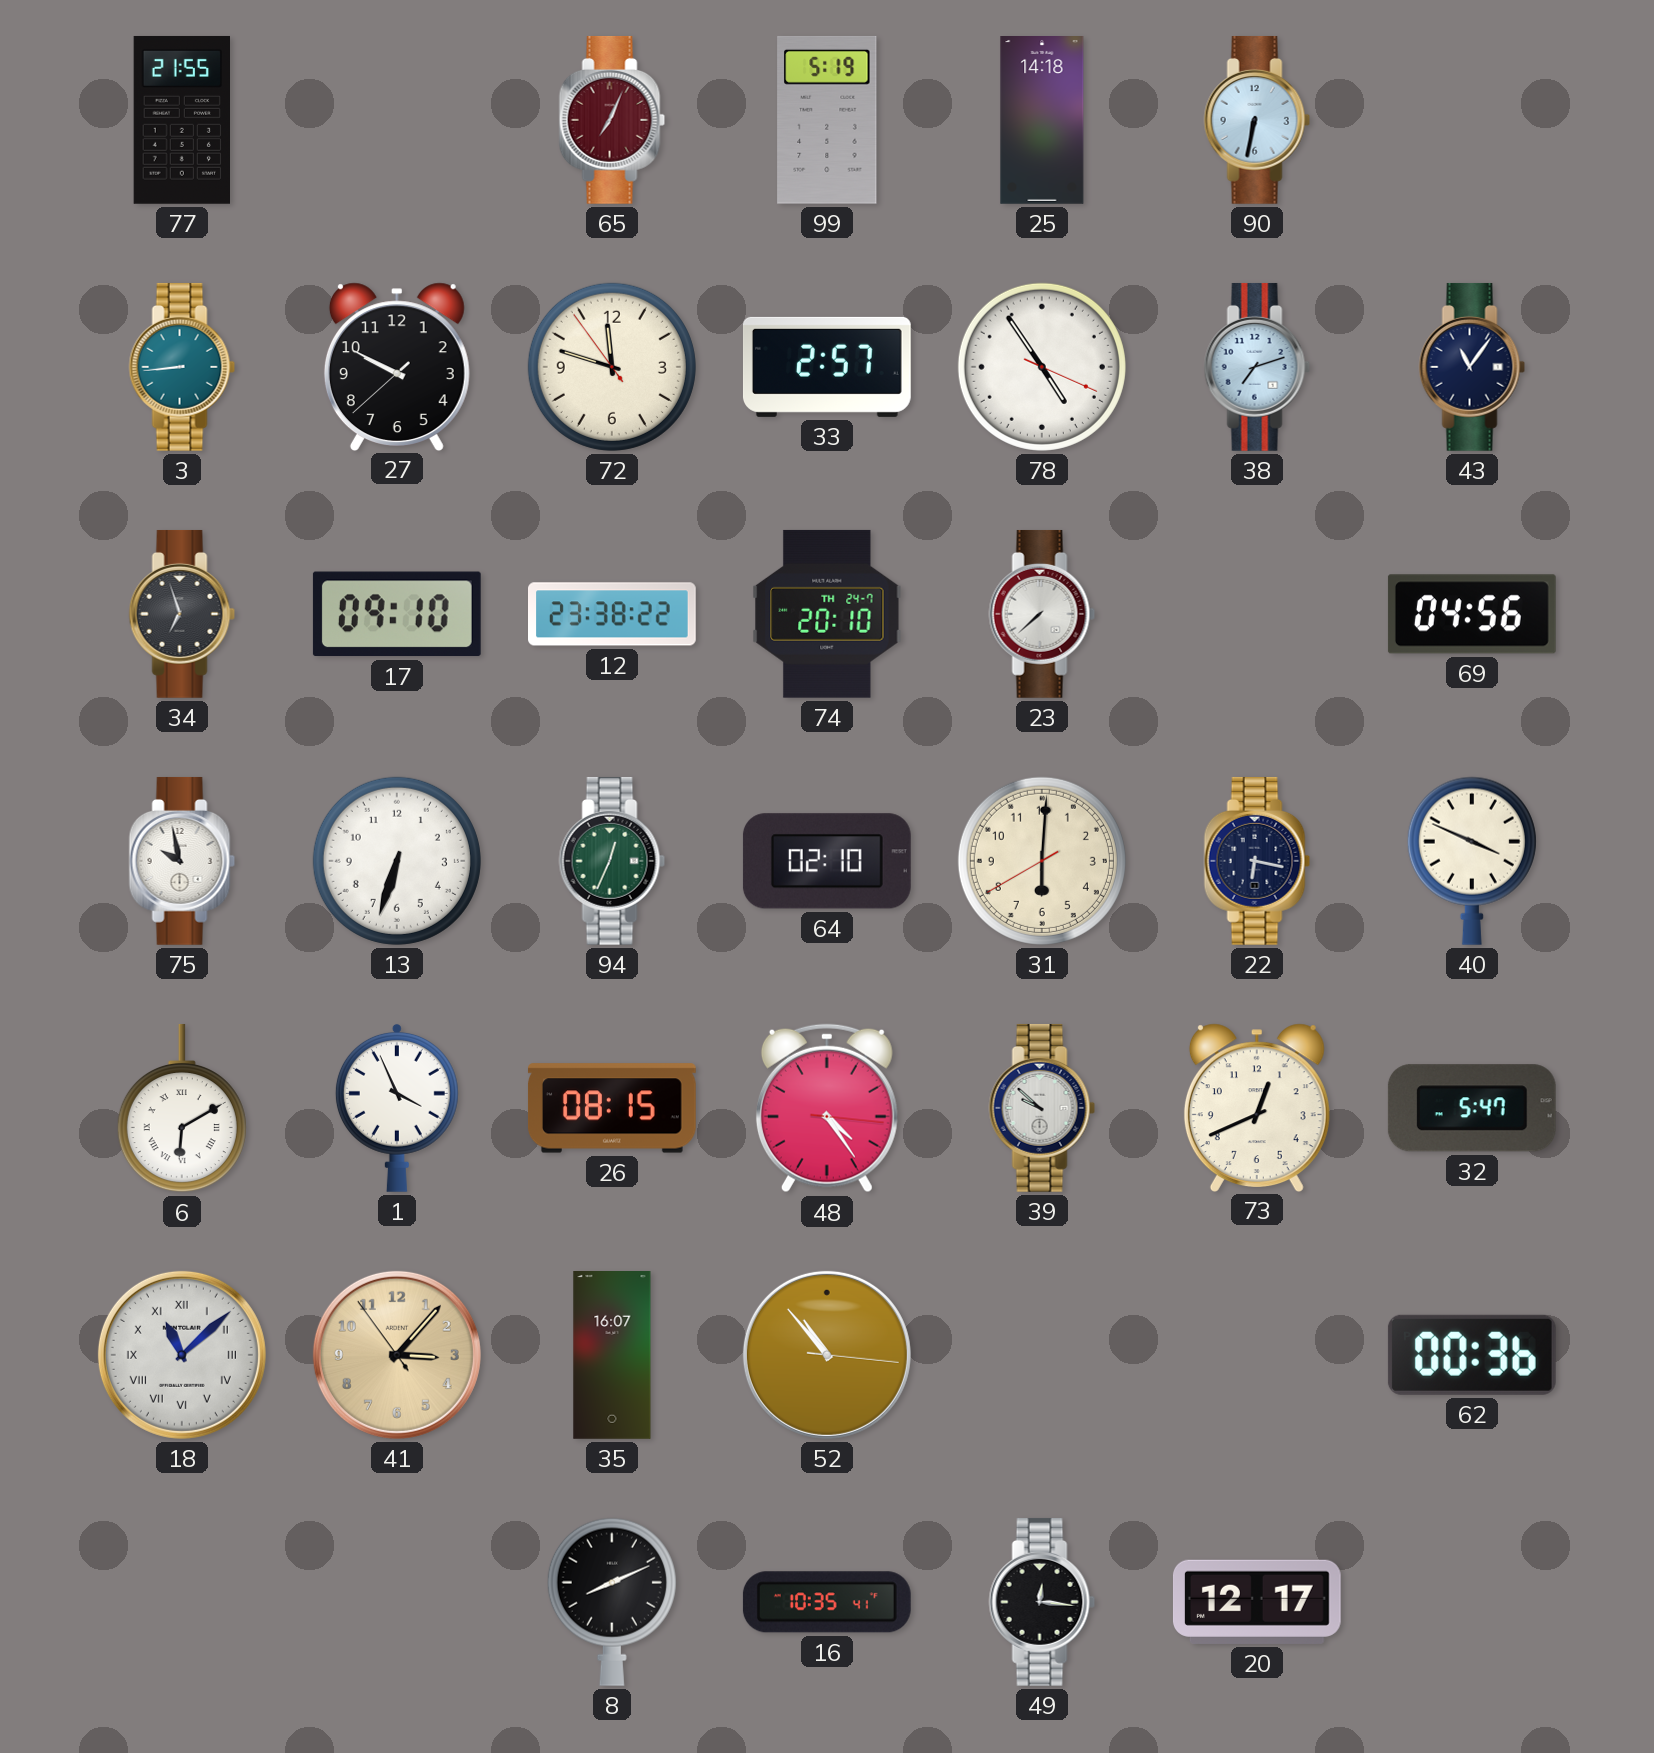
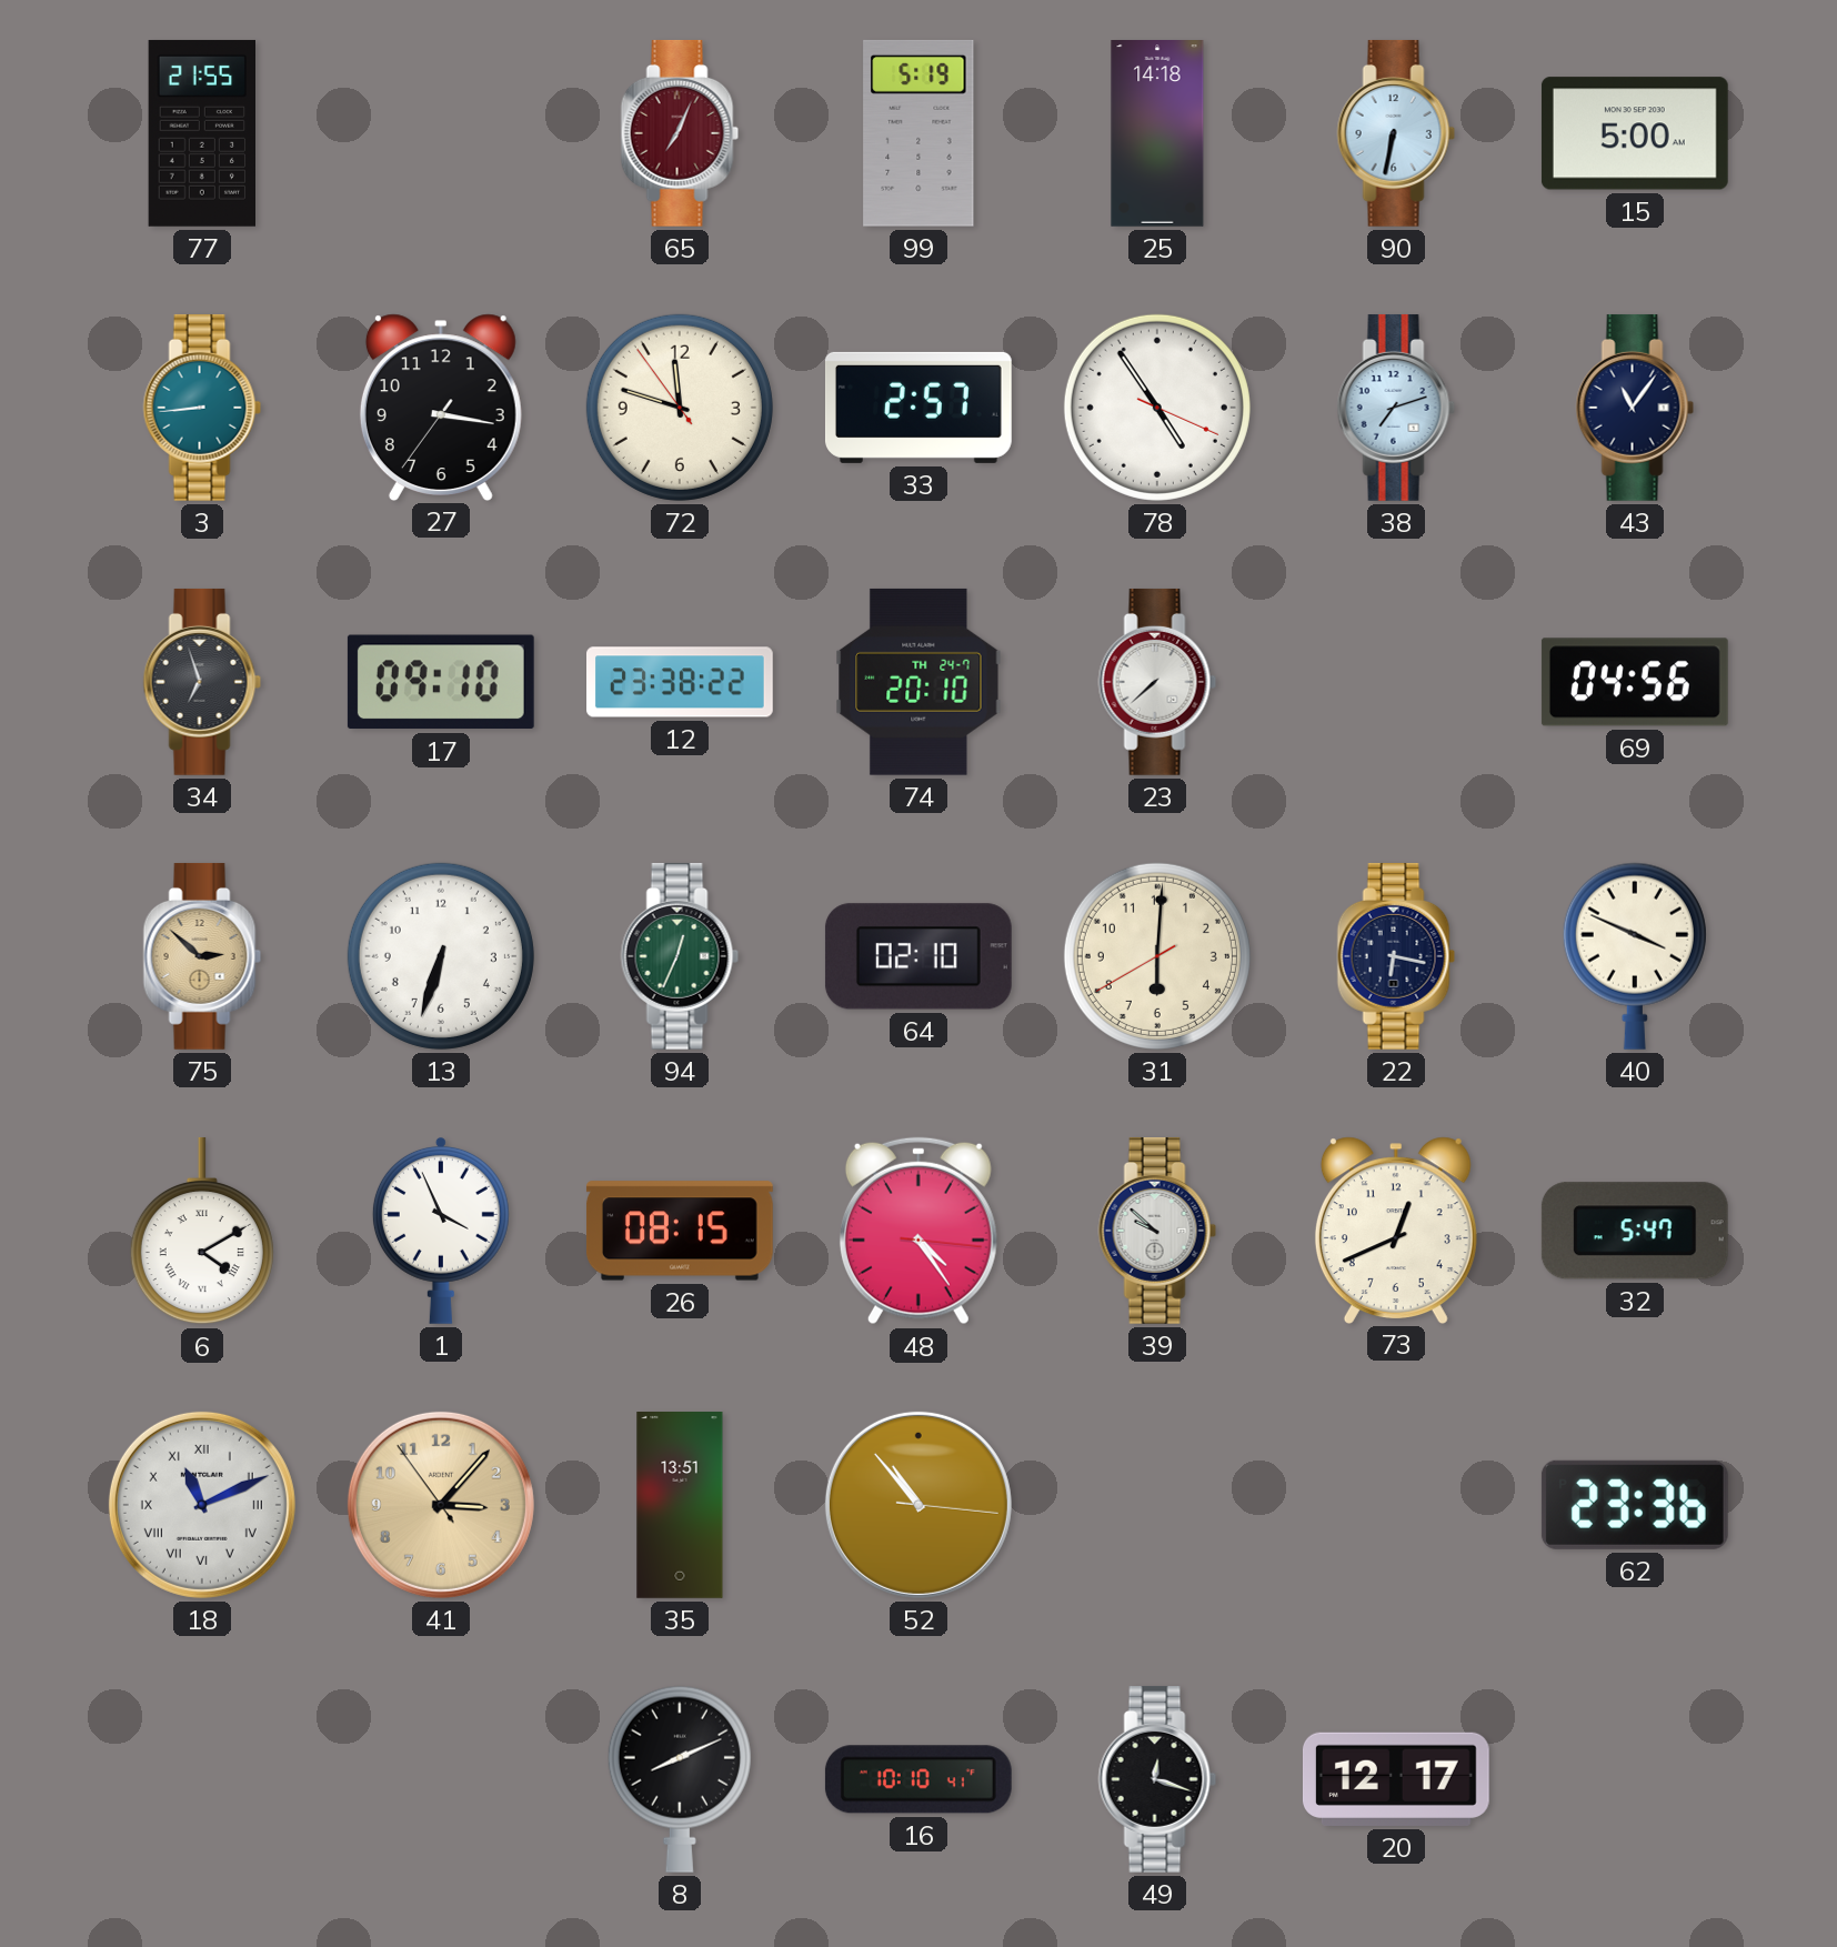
15: none -> 5:00
27: 9:49 -> 3:16
75: 9:58 -> 2:52
75 dial: white -> champagne
6: 6:10 -> 4:10
18: 11:08 -> 11:11
35: 16:07 -> 13:51
62: 00:36 -> 23:36
16: 10:35 -> 10:10
49: 12:16 -> 12:18
